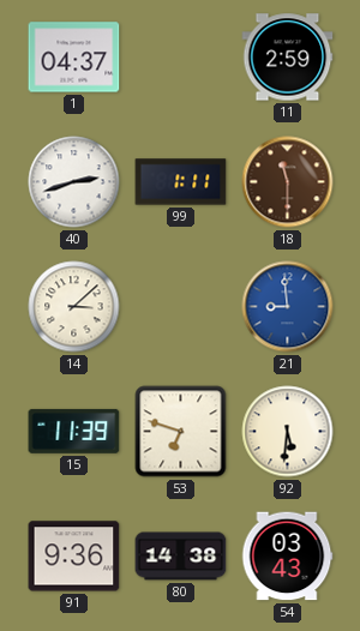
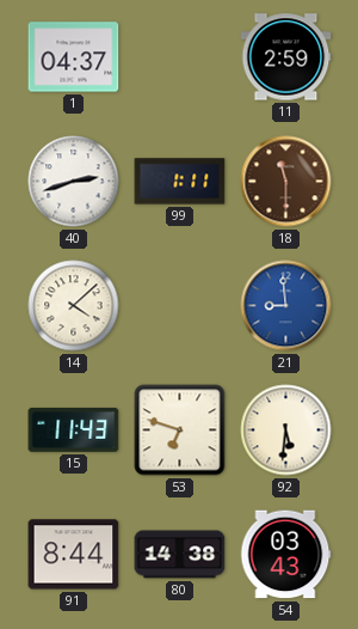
14: 3:08 -> 4:08
15: 11:39 -> 11:43
91: 9:36 -> 8:44
